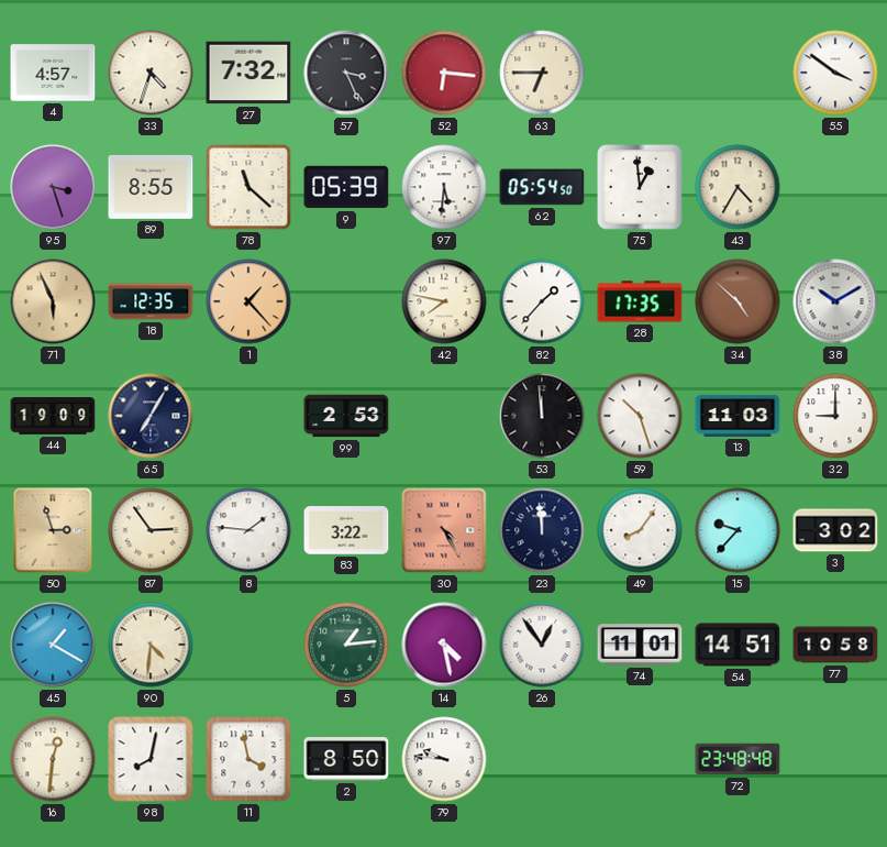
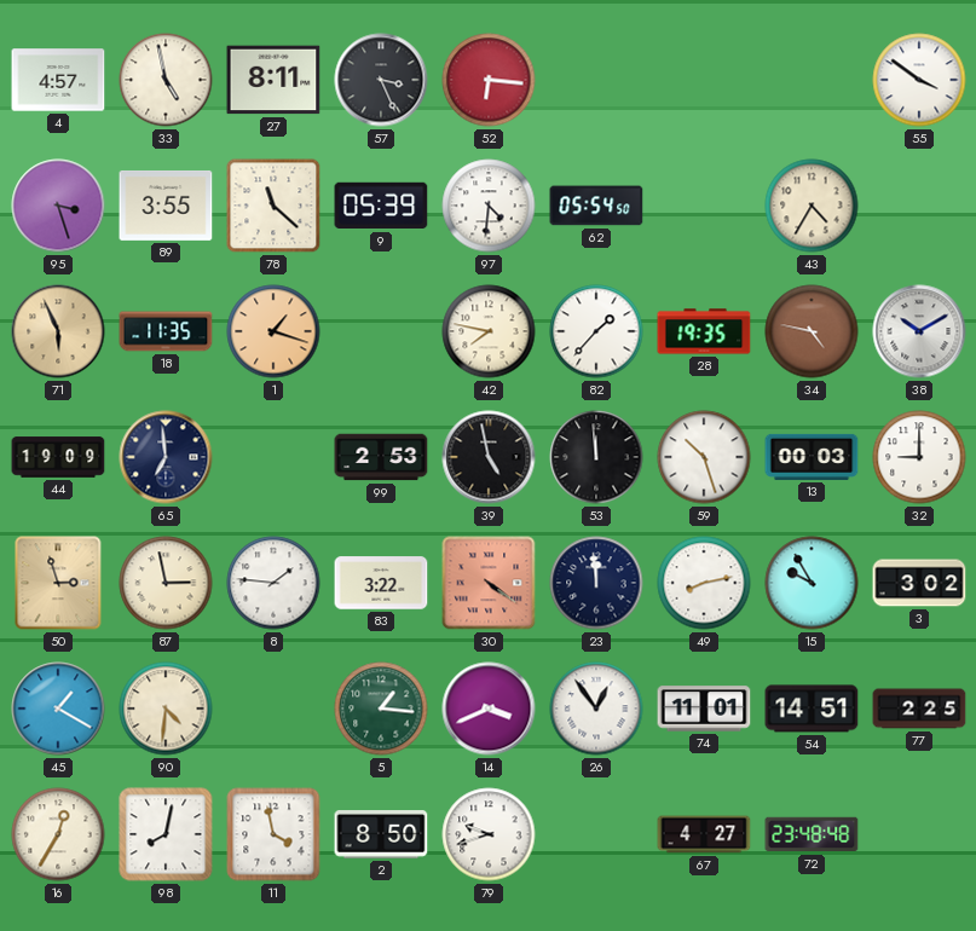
33: 4:33 -> 4:58
27: 7:32 -> 8:11
63: 6:45 -> none
89: 8:55 -> 3:55
97: 5:31 -> 4:31
75: 12:59 -> none
18: 12:35 -> 11:35
1: 1:23 -> 1:18
28: 17:35 -> 19:35
34: 4:52 -> 4:47
65: 7:05 -> 6:59
39: none -> 4:58
13: 11:03 -> 00:03
87: 2:54 -> 2:58
30: 4:25 -> 4:21
49: 8:06 -> 8:13
15: 9:37 -> 9:55
5: 1:14 -> 1:16
14: 4:28 -> 3:41
77: 10:58 -> 2:25
16: 12:31 -> 12:35
79: 9:46 -> 9:42
67: none -> 4:27
